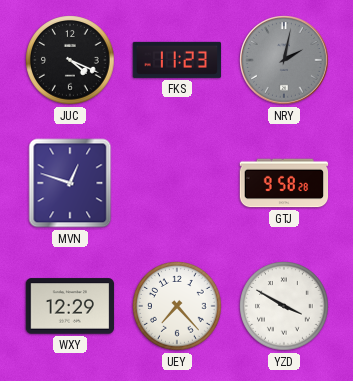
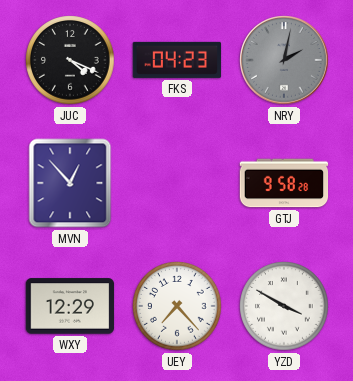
FKS: 11:23 -> 04:23
MVN: 12:48 -> 12:53
